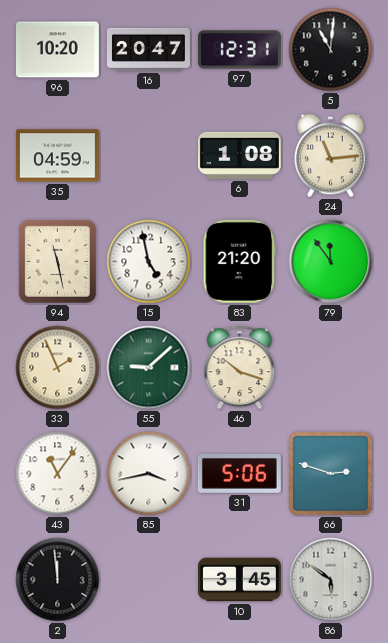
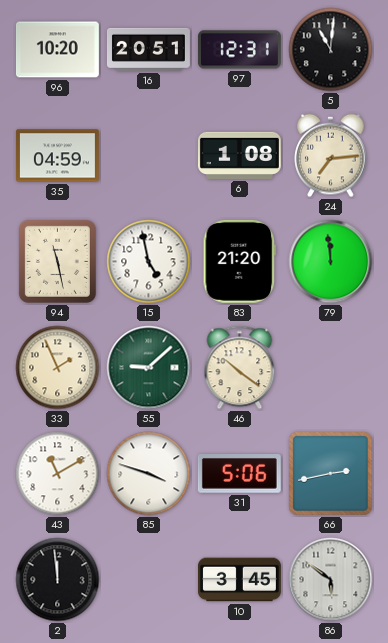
16: 20:47 -> 20:51
24: 11:14 -> 7:14
79: 11:54 -> 11:59
46: 10:18 -> 10:21
43: 11:06 -> 11:10
85: 3:43 -> 3:48
66: 2:48 -> 2:43
